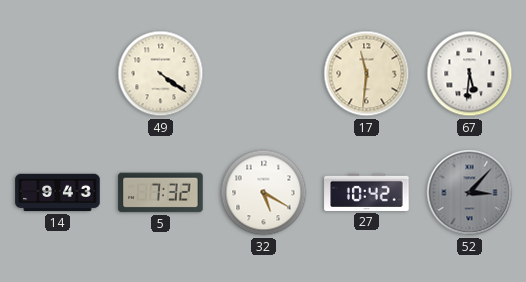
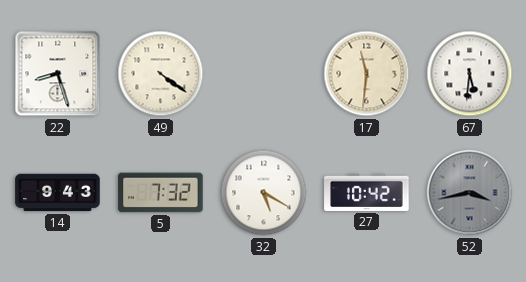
22: none -> 8:27
52: 3:07 -> 3:43
